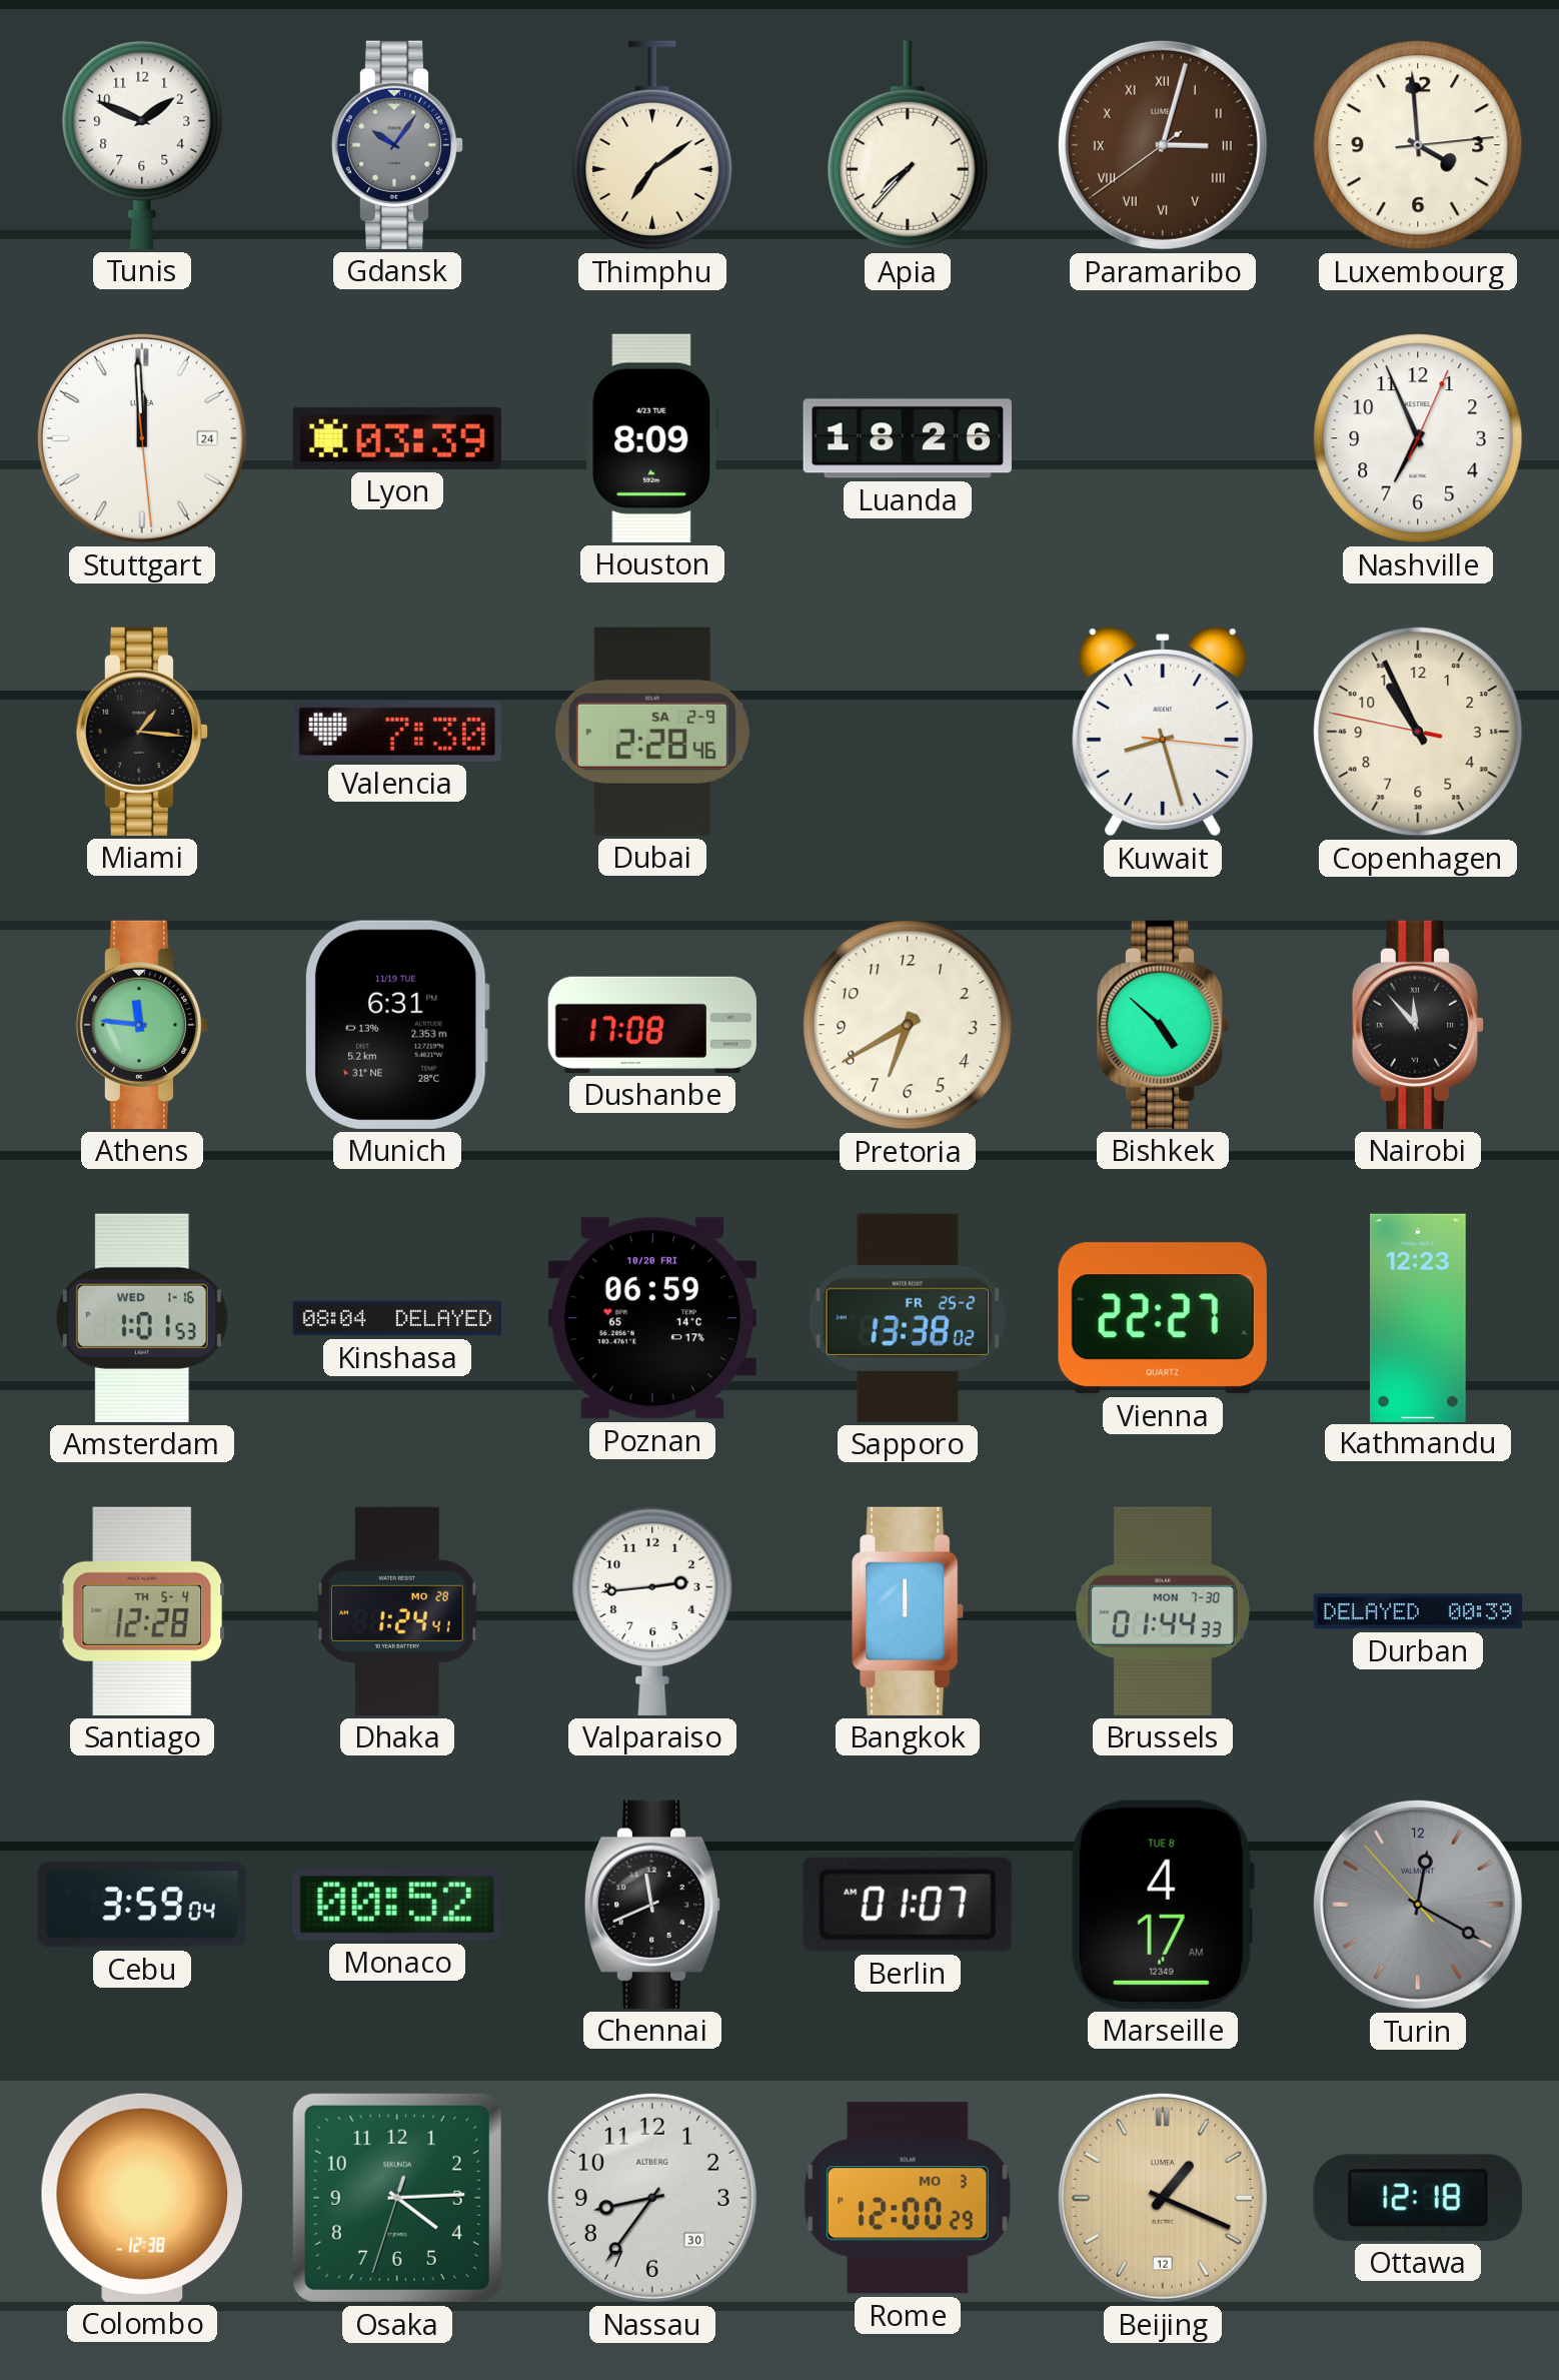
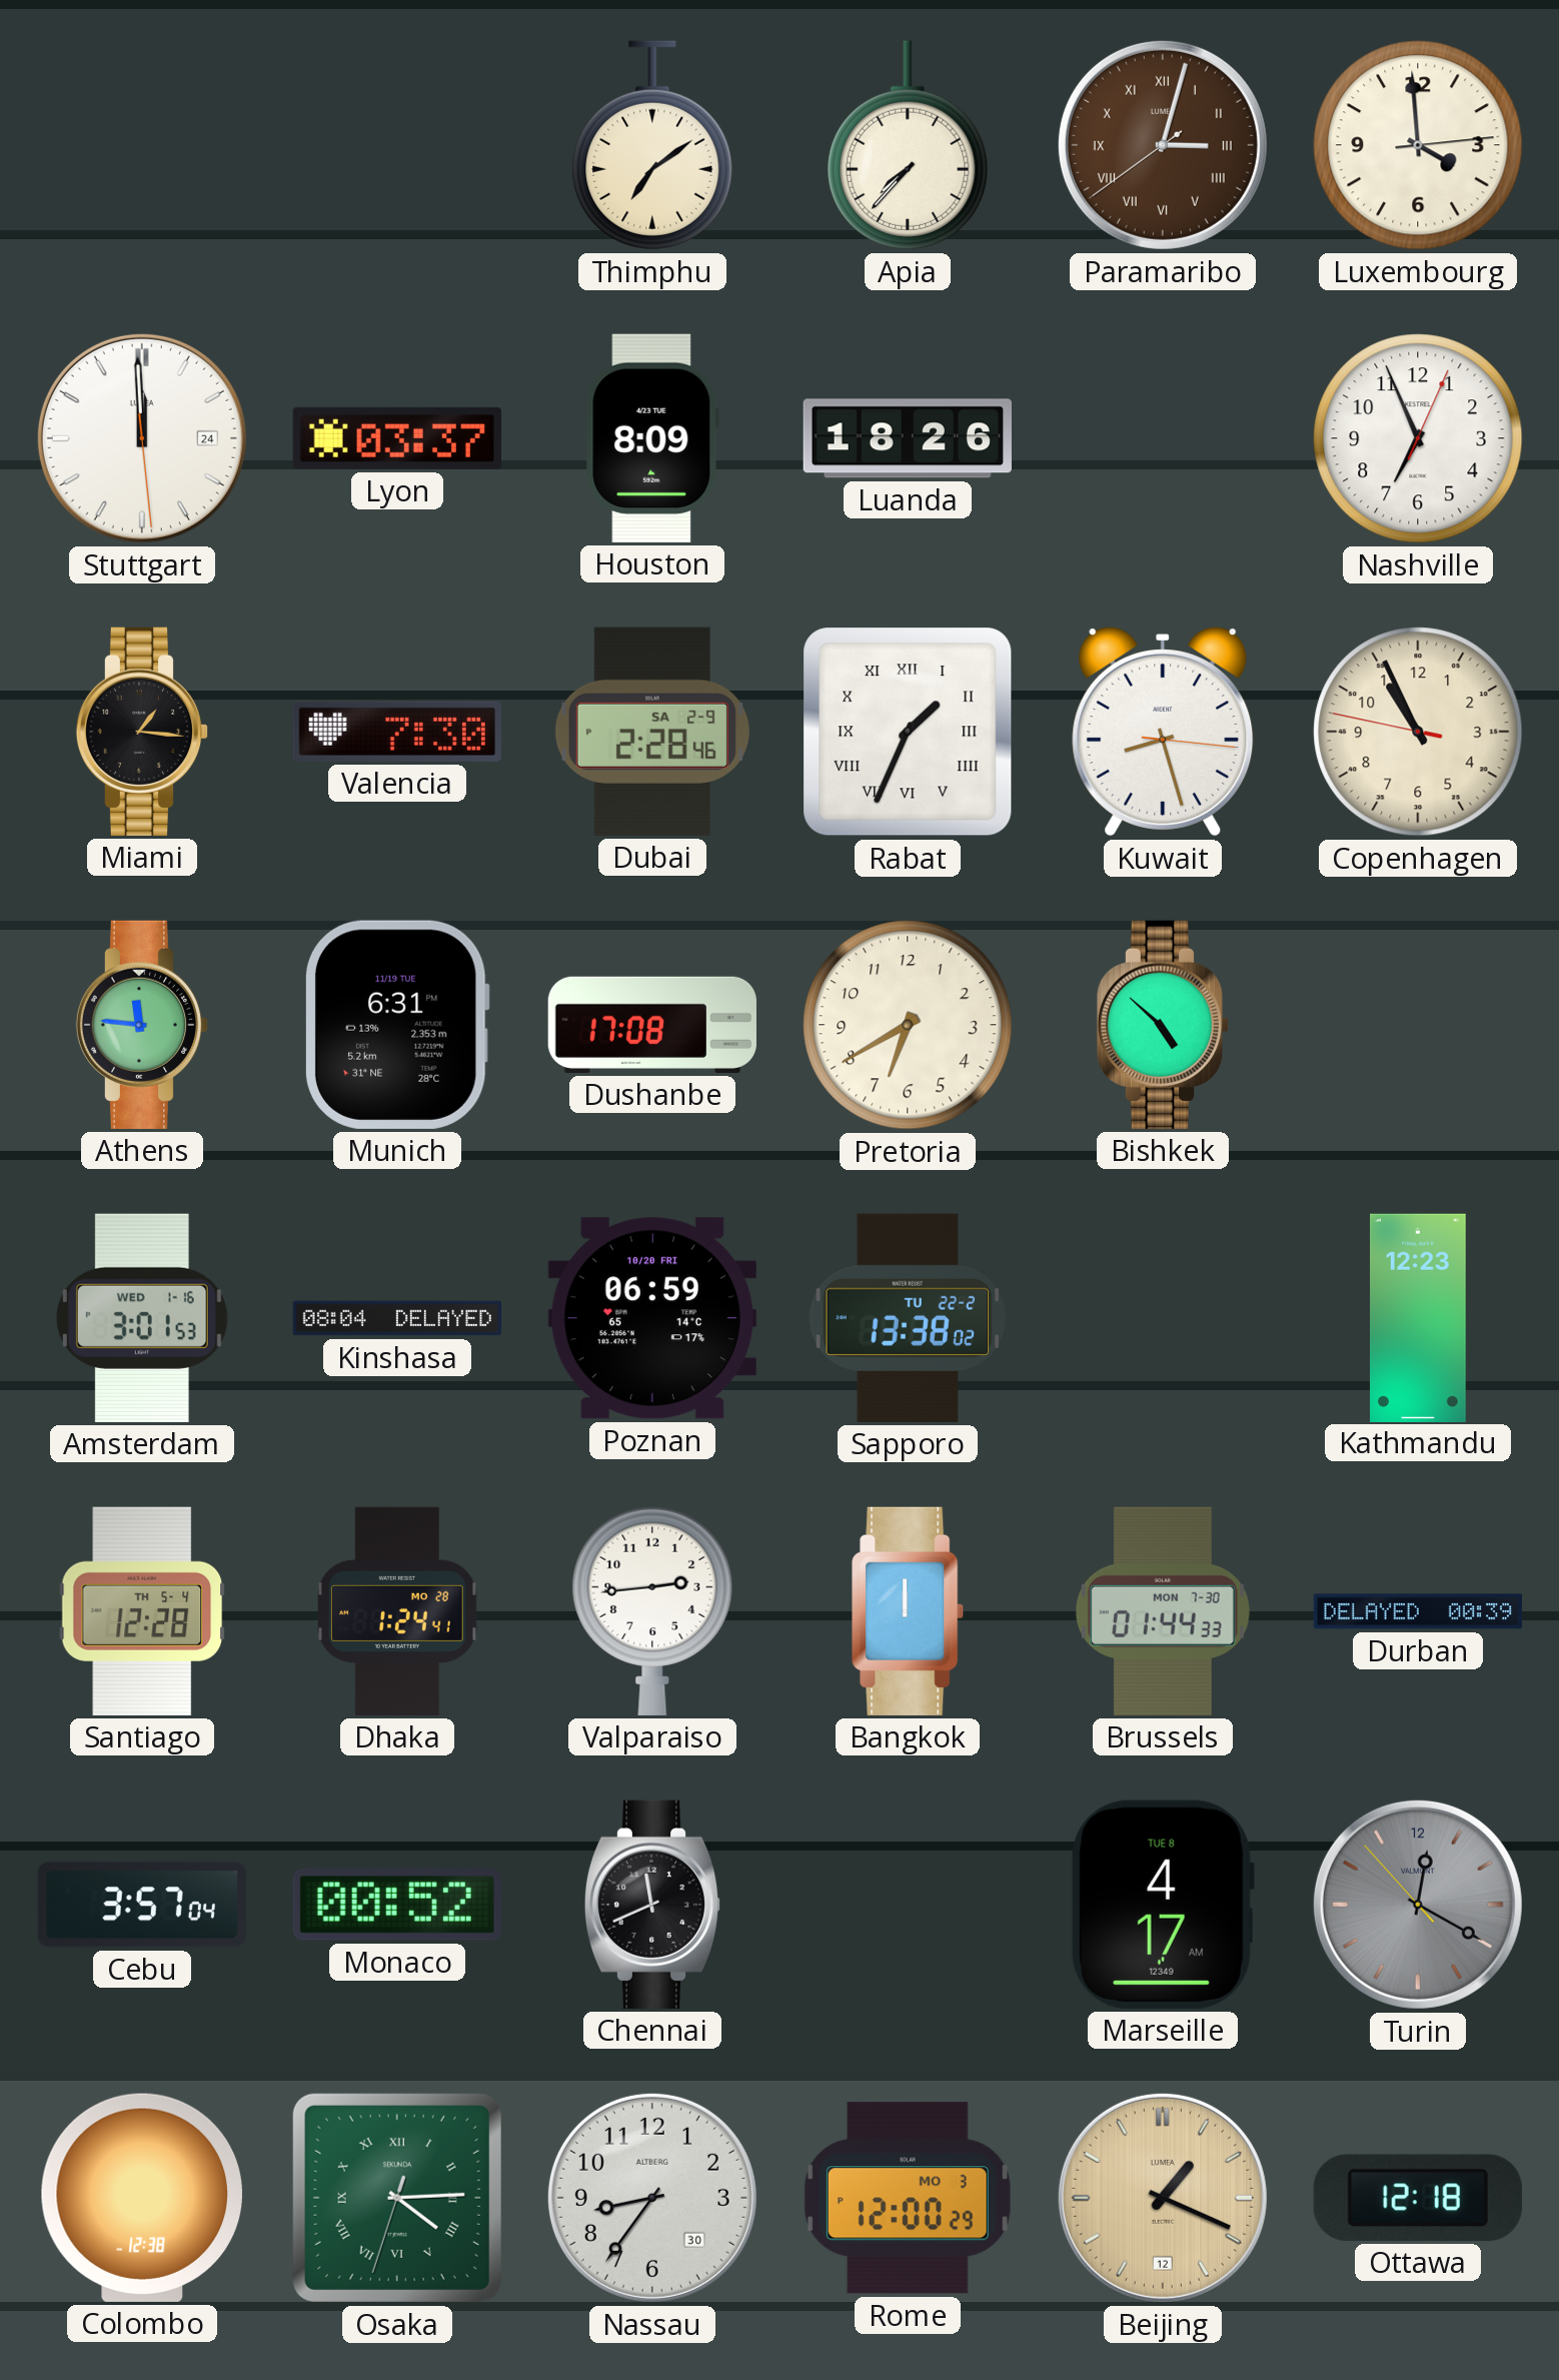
Tunis: 1:49 -> none
Gdansk: 10:06 -> none
Lyon: 03:39 -> 03:37
Rabat: none -> 1:34
Nairobi: 11:53 -> none
Amsterdam: 1:01 -> 3:01
Sapporo date: FR 25-2 -> TU 22-2
Vienna: 22:27 -> none
Cebu: 3:59 -> 3:57
Berlin: 01:07 -> none
Osaka numerals: Arabic -> Roman
